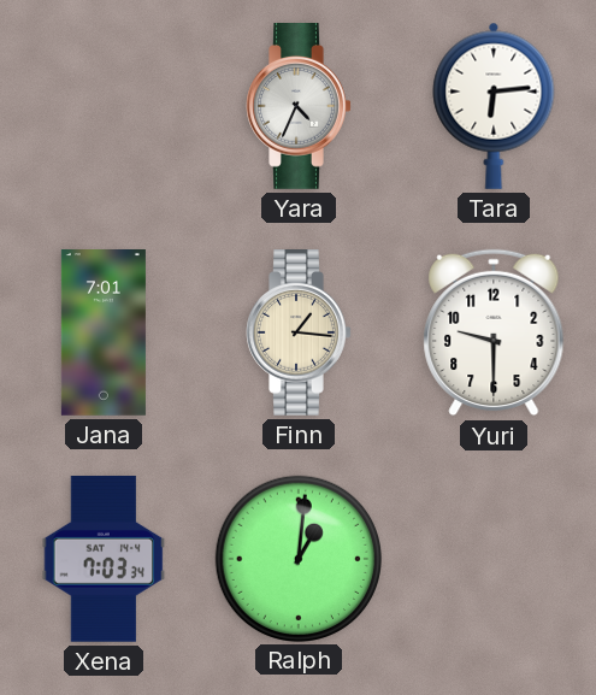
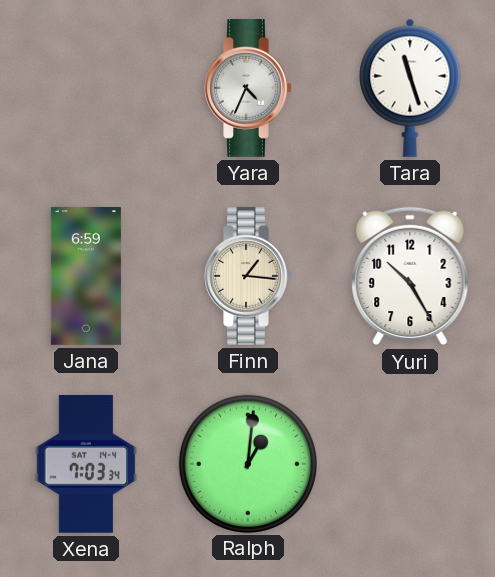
Tara: 6:14 -> 11:27
Jana: 7:01 -> 6:59
Yuri: 9:30 -> 10:25
